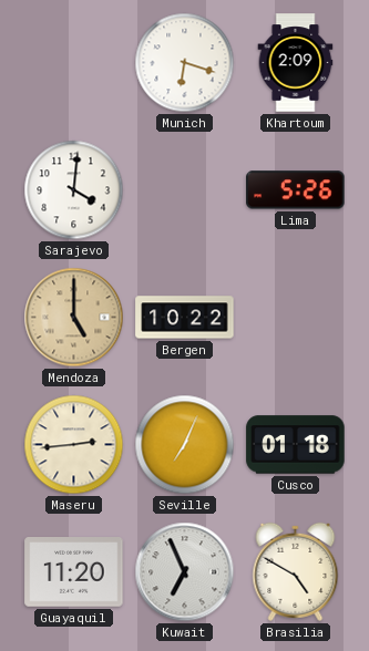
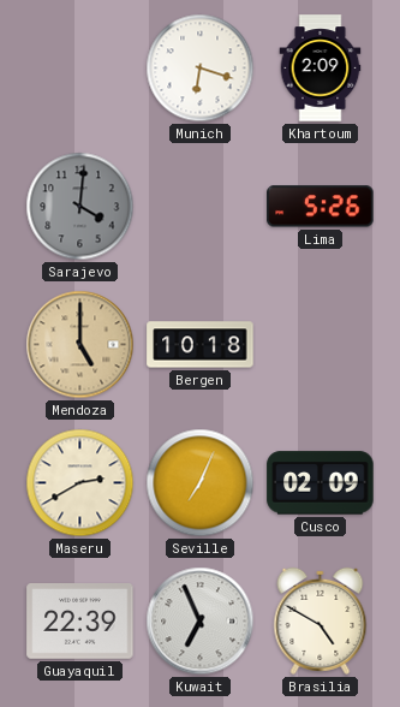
Sarajevo dial: white -> grey
Bergen: 10:22 -> 10:18
Maseru: 2:44 -> 2:40
Cusco: 01:18 -> 02:09
Guayaquil: 11:20 -> 22:39
